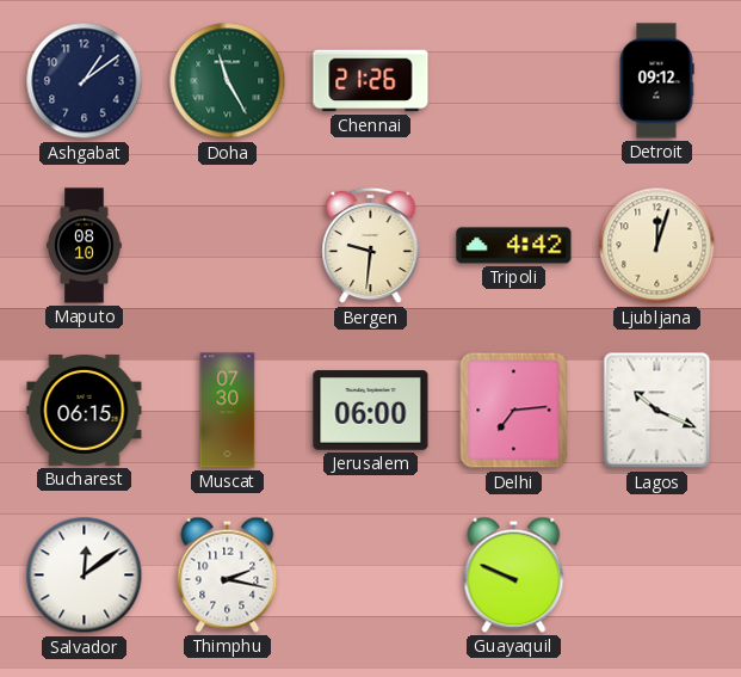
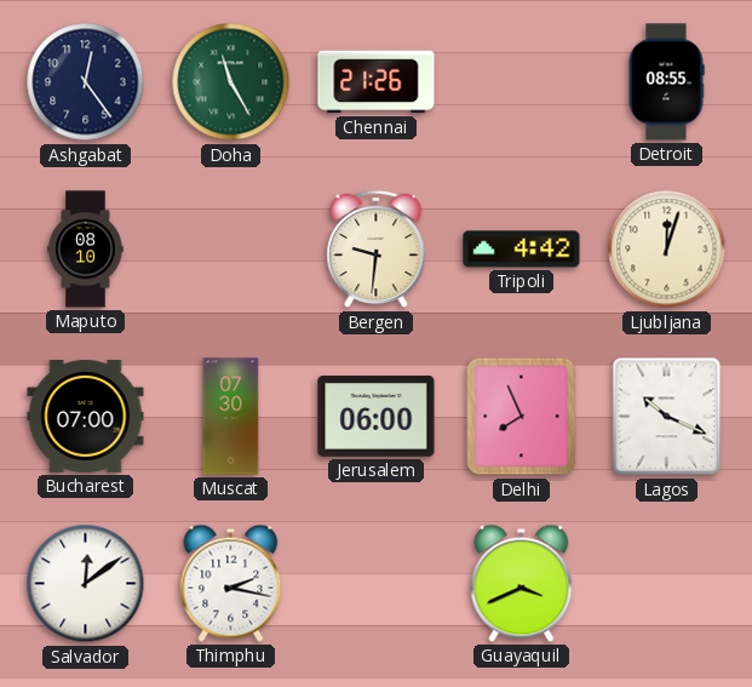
Ashgabat: 1:09 -> 12:24
Detroit: 09:12 -> 08:55
Bucharest: 06:15 -> 07:00
Delhi: 7:14 -> 7:56
Guayaquil: 9:49 -> 3:41
